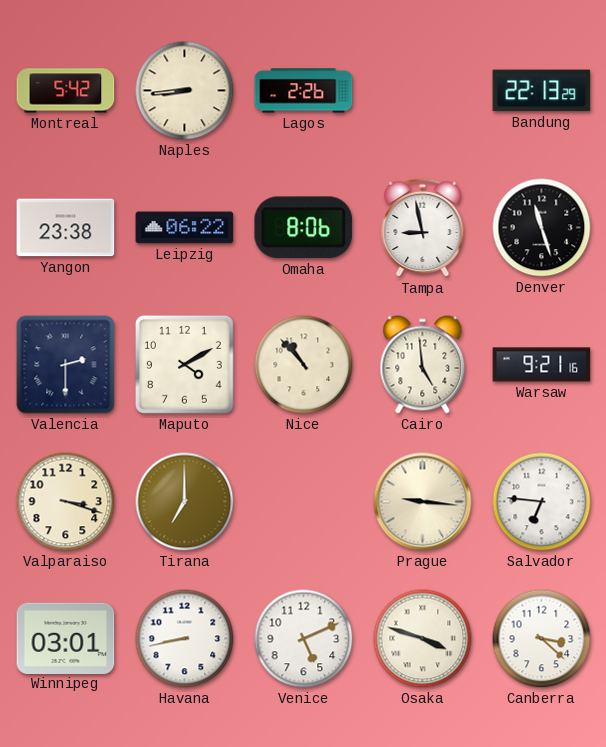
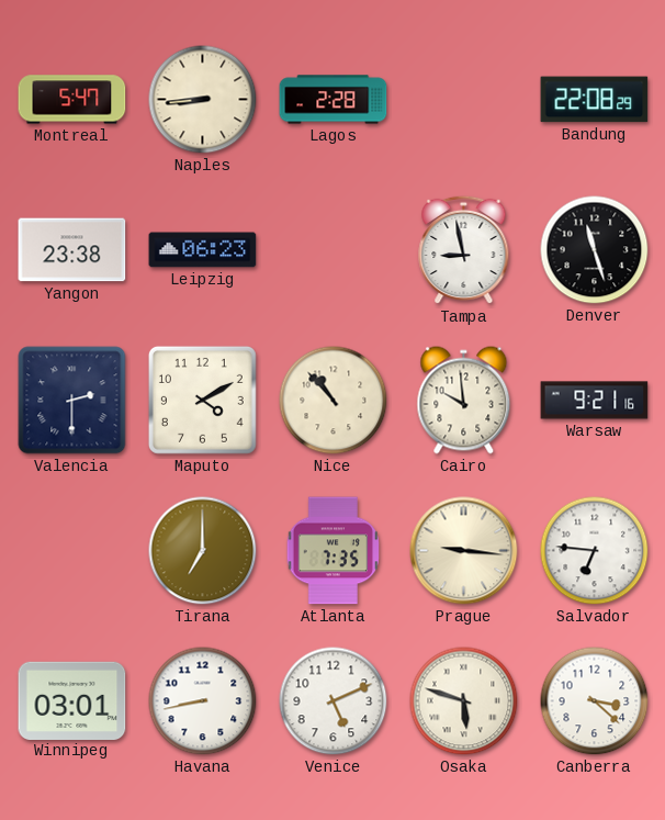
Montreal: 5:42 -> 5:47
Lagos: 2:26 -> 2:28
Bandung: 22:13 -> 22:08
Leipzig: 06:22 -> 06:23
Omaha: 8:06 -> none
Cairo: 4:59 -> 9:59
Valparaiso: 3:18 -> none
Atlanta: none -> 7:35
Osaka: 3:48 -> 5:48
